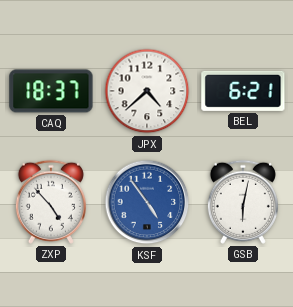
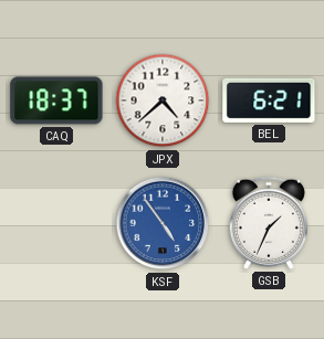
ZXP: 4:53 -> none
GSB: 6:02 -> 1:34
